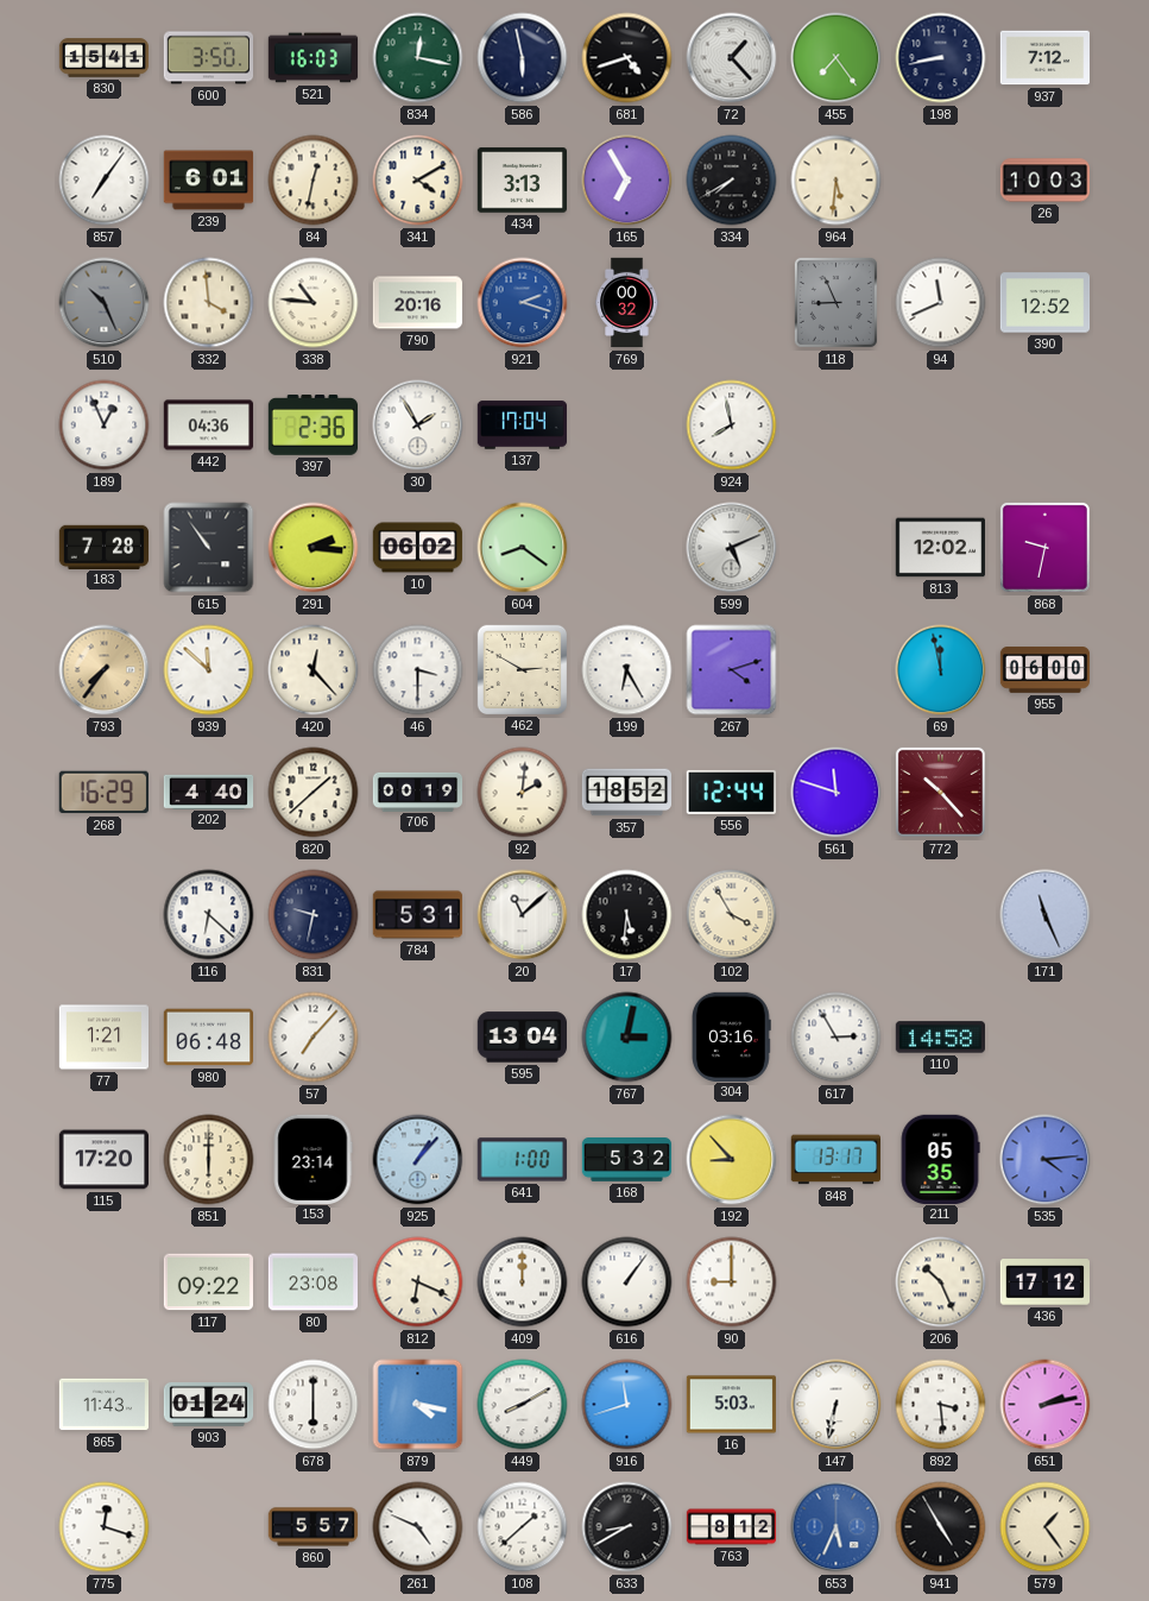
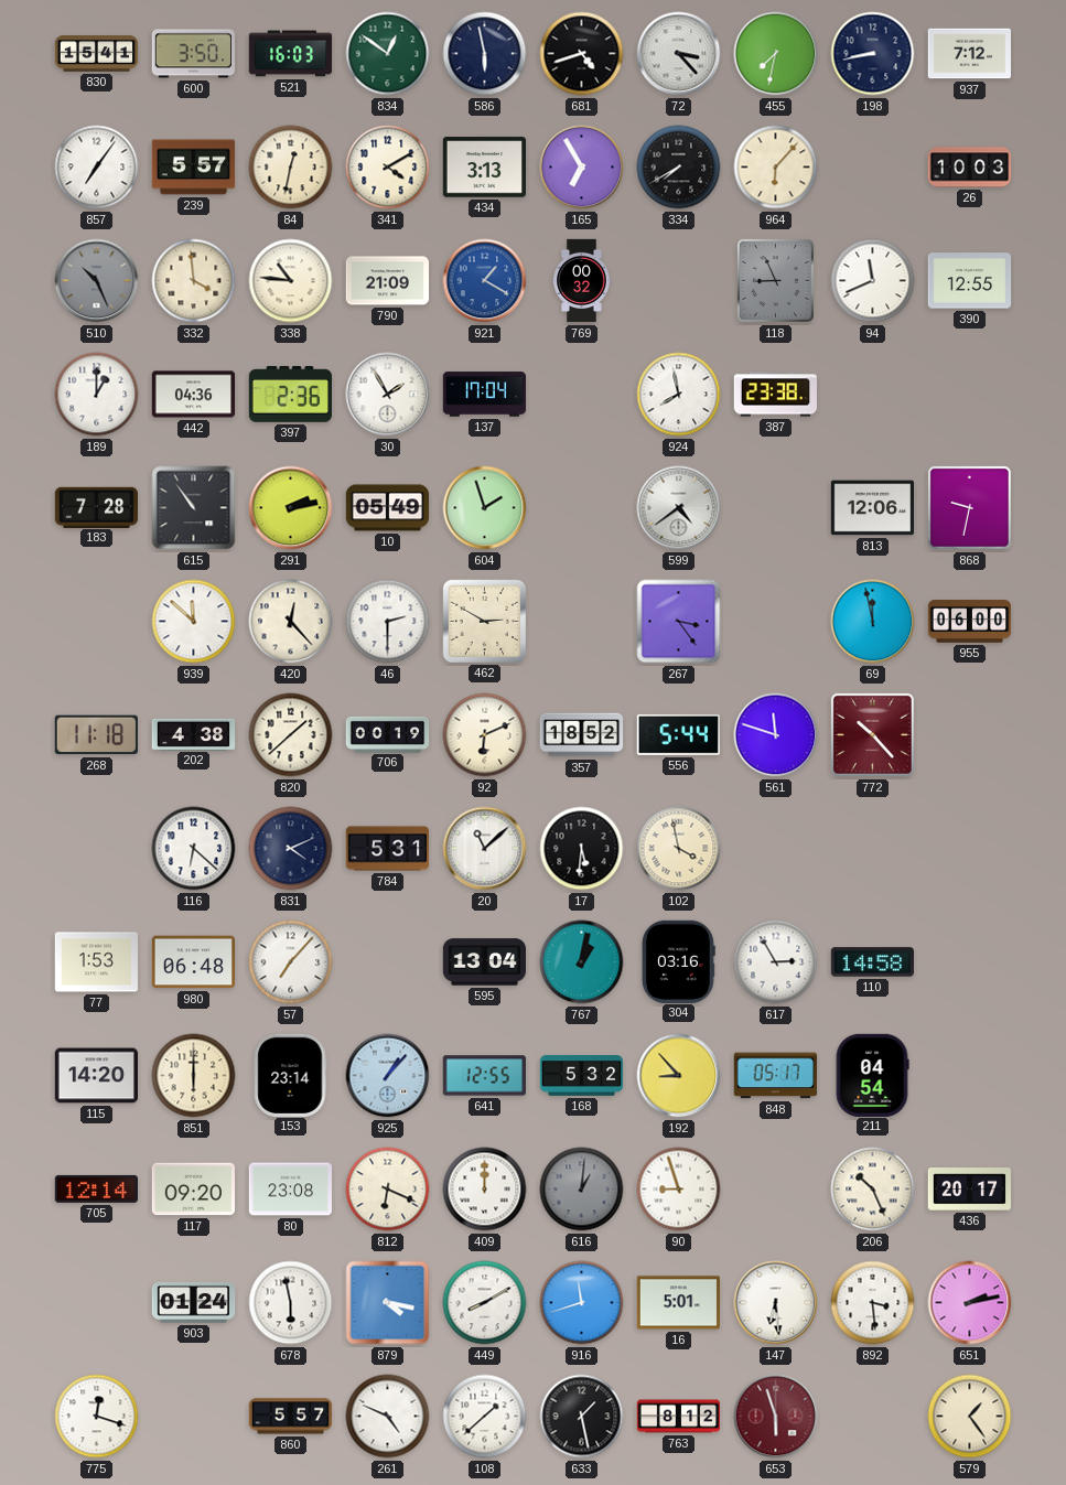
834: 12:17 -> 12:51
72: 1:23 -> 3:23
455: 7:24 -> 7:32
239: 6:01 -> 5:57
964: 5:31 -> 6:07
790: 20:16 -> 21:09
921: 2:18 -> 1:20
390: 12:52 -> 12:55
189: 12:56 -> 1:00
387: none -> 23:38
291: 2:16 -> 2:13
10: 06:02 -> 05:49
604: 8:21 -> 1:57
599: 5:11 -> 4:39
813: 12:02 -> 12:06
793: 7:36 -> none
46: 3:30 -> 2:30
199: 6:25 -> none
267: 4:12 -> 3:24
268: 16:29 -> 11:18
202: 4:40 -> 4:38
92: 2:01 -> 6:11
556: 12:44 -> 5:44
831: 9:32 -> 4:11
102: 3:55 -> 3:58
171: 11:26 -> none
77: 1:21 -> 1:53
767: 3:02 -> 1:02
115: 17:20 -> 14:20
641: 1:00 -> 12:55
848: 13:17 -> 05:17
211: 05:35 -> 04:54
535: 4:14 -> none
705: none -> 12:14
117: 09:22 -> 09:20
616: 1:06 -> 1:01
616 dial: white -> grey
90: 9:00 -> 8:57
436: 17:12 -> 20:17
865: 11:43 -> none
678: 6:00 -> 5:58
16: 5:03 -> 5:01
147: 6:32 -> 6:29
633: 8:40 -> 1:28
653: 5:34 -> 5:57
653 dial: blue -> burgundy
941: 4:55 -> none
